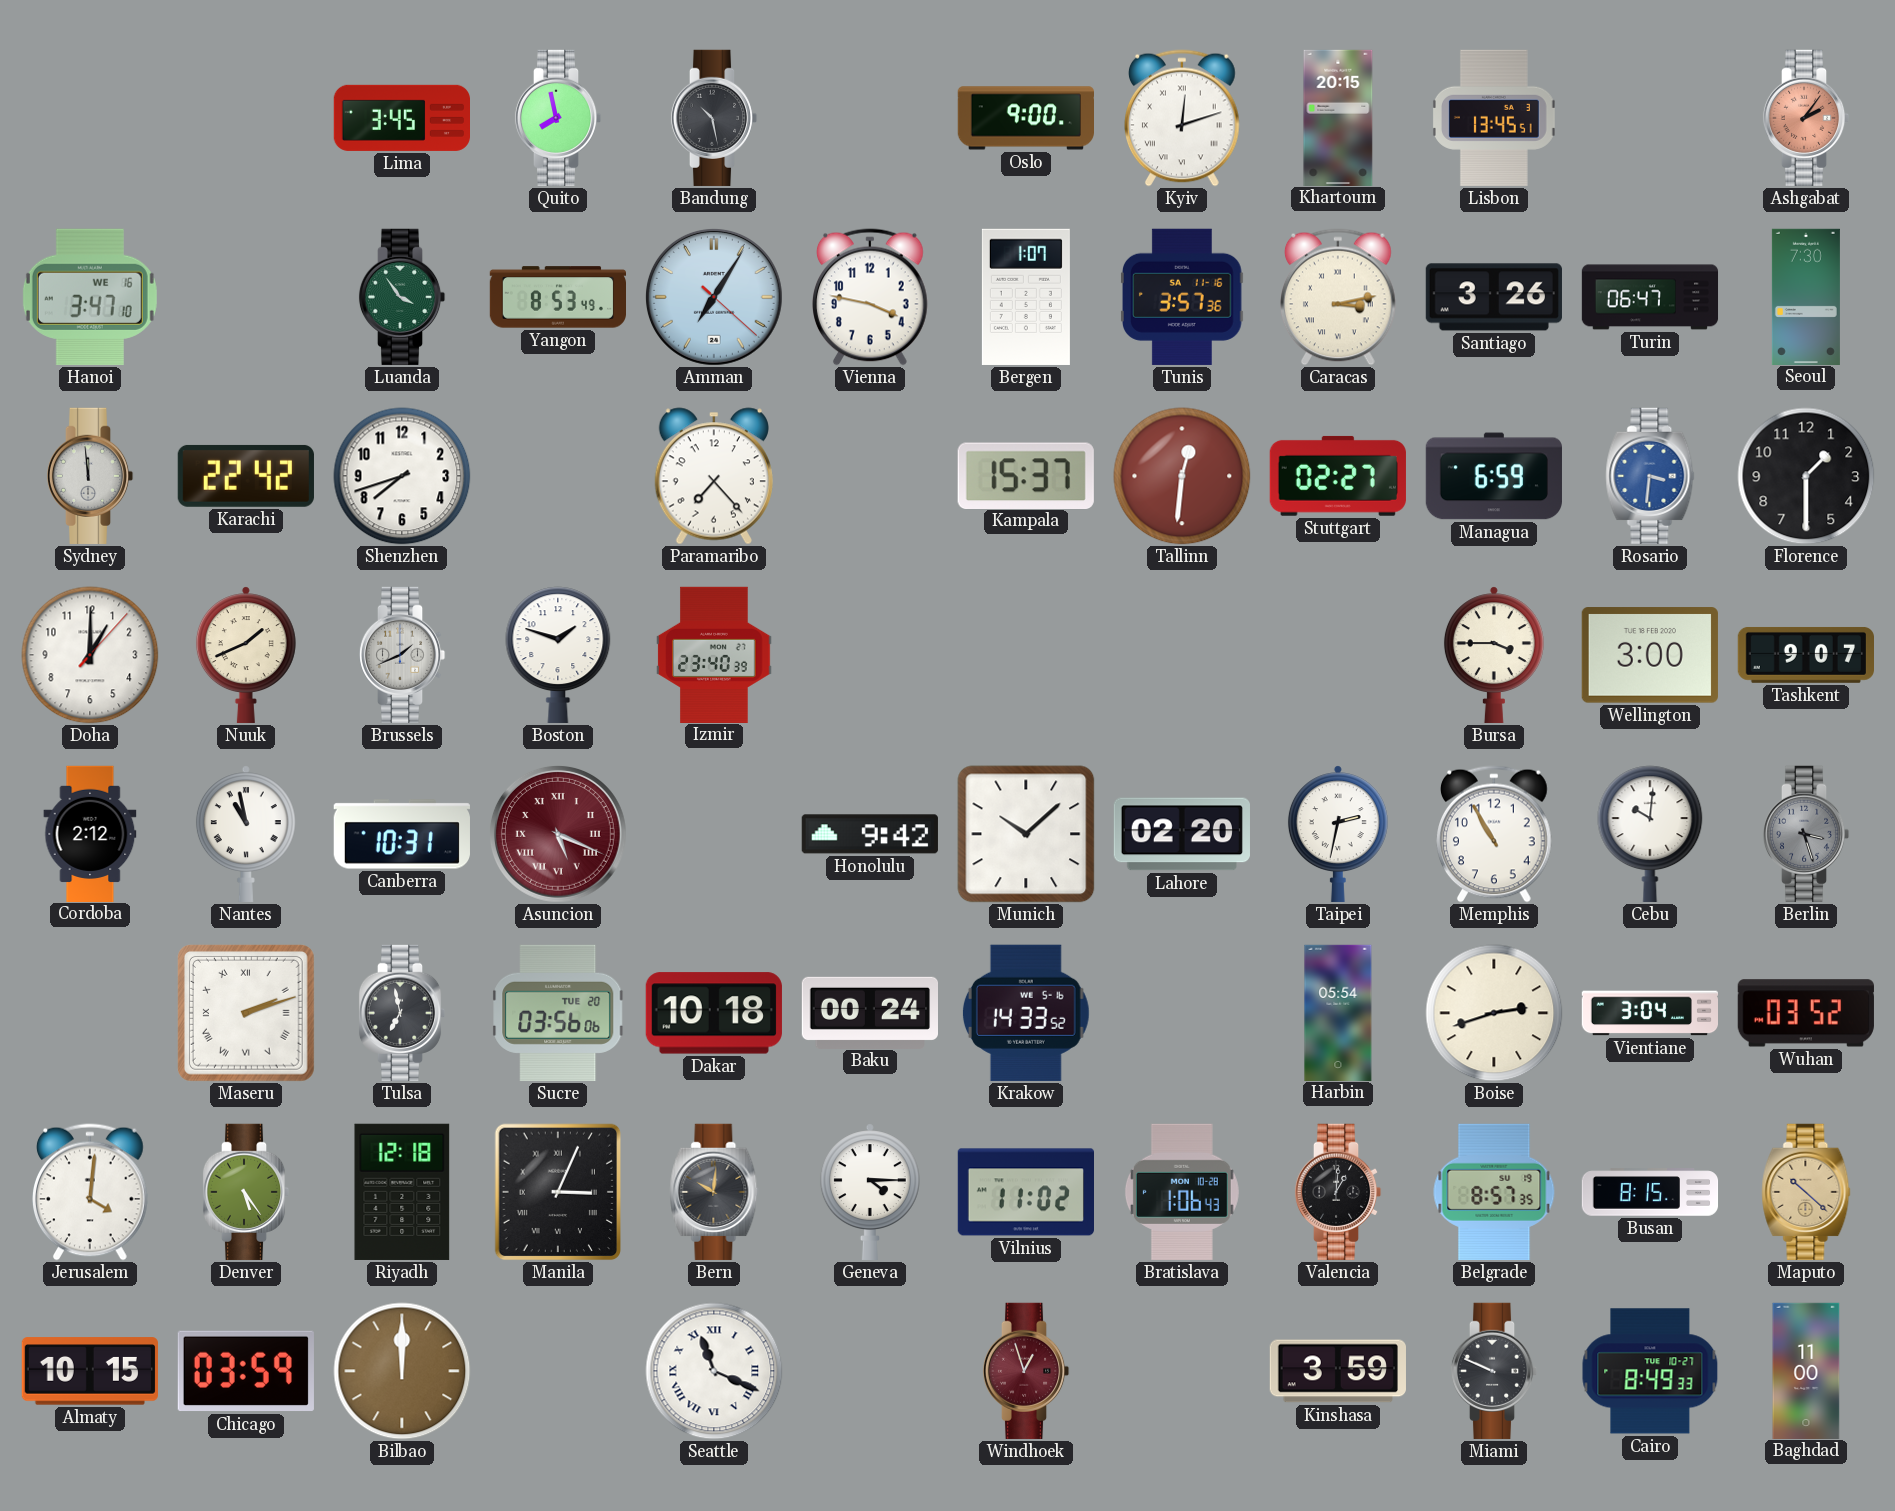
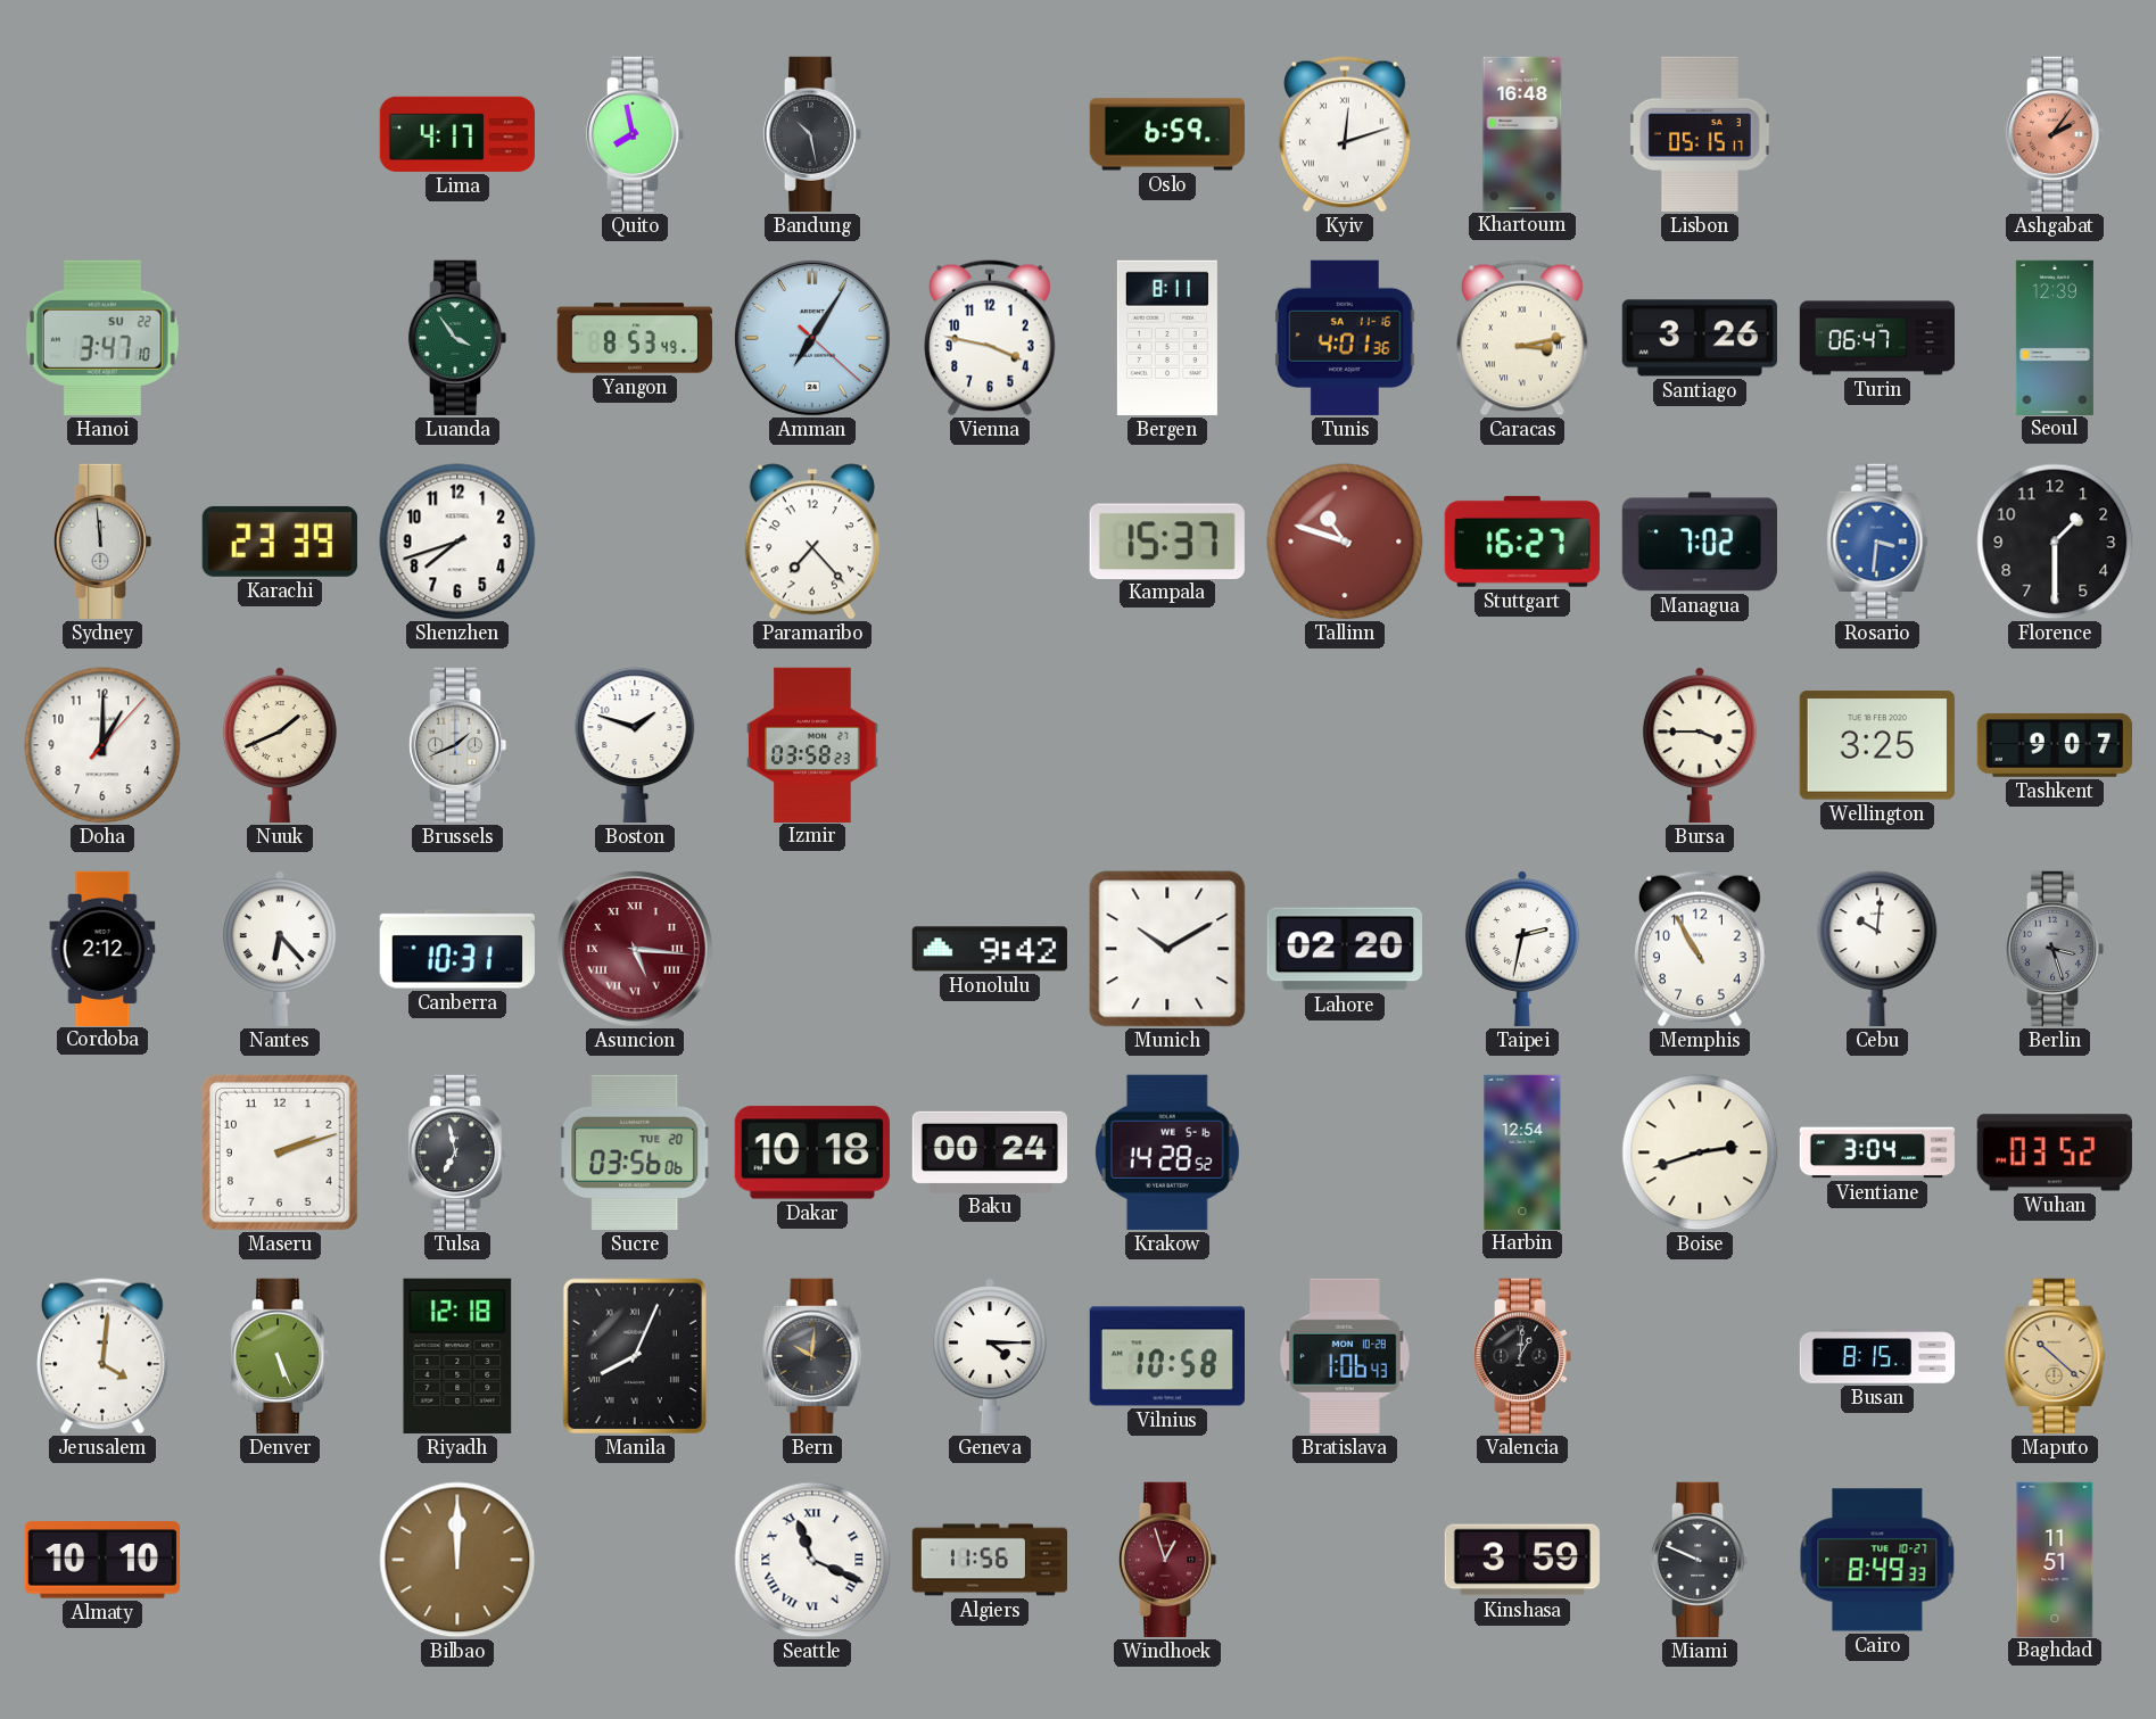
Lima: 3:45 -> 4:17
Oslo: 9:00 -> 6:59
Khartoum: 20:15 -> 16:48
Lisbon: 13:45 -> 05:15
Hanoi date: WE 16 -> SU 22
Bergen: 1:07 -> 8:11
Tunis: 3:57 -> 4:01
Seoul: 7:30 -> 12:39
Karachi: 22:42 -> 23:39
Tallinn: 12:31 -> 10:48
Stuttgart: 02:27 -> 16:27
Managua: 6:59 -> 7:02
Izmir: 23:40 -> 03:58
Wellington: 3:00 -> 3:25
Nantes: 10:58 -> 6:23
Asuncion: 5:19 -> 5:16
Munich: 10:08 -> 10:10
Maseru numerals: Roman -> Arabic
Krakow: 14:33 -> 14:28
Harbin: 05:54 -> 12:54
Denver: 5:24 -> 5:26
Manila: 3:04 -> 8:04
Vilnius: 11:02 -> 10:58
Belgrade: 8:57 -> none
Almaty: 10:15 -> 10:10
Chicago: 03:59 -> none
Algiers: none -> 11:56
Baghdad: 11:00 -> 11:51
